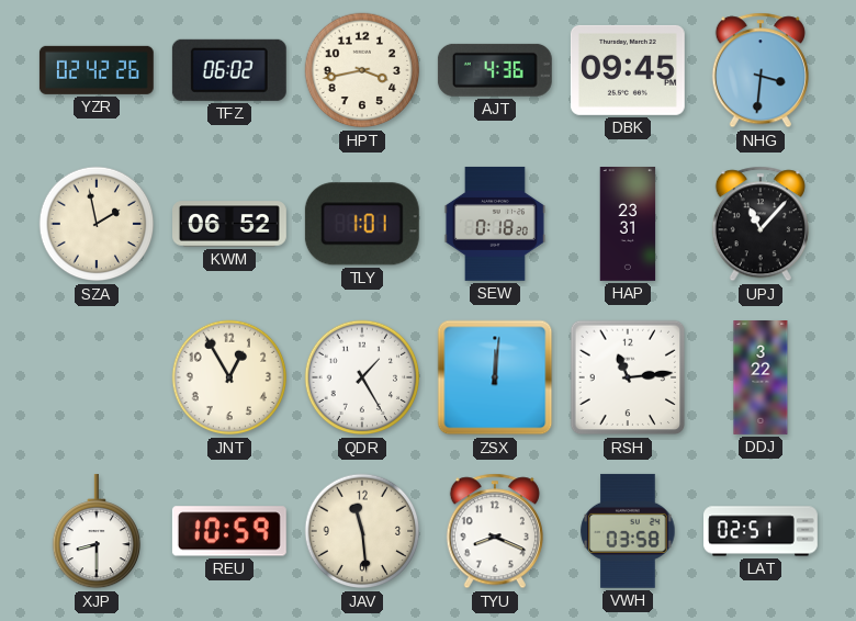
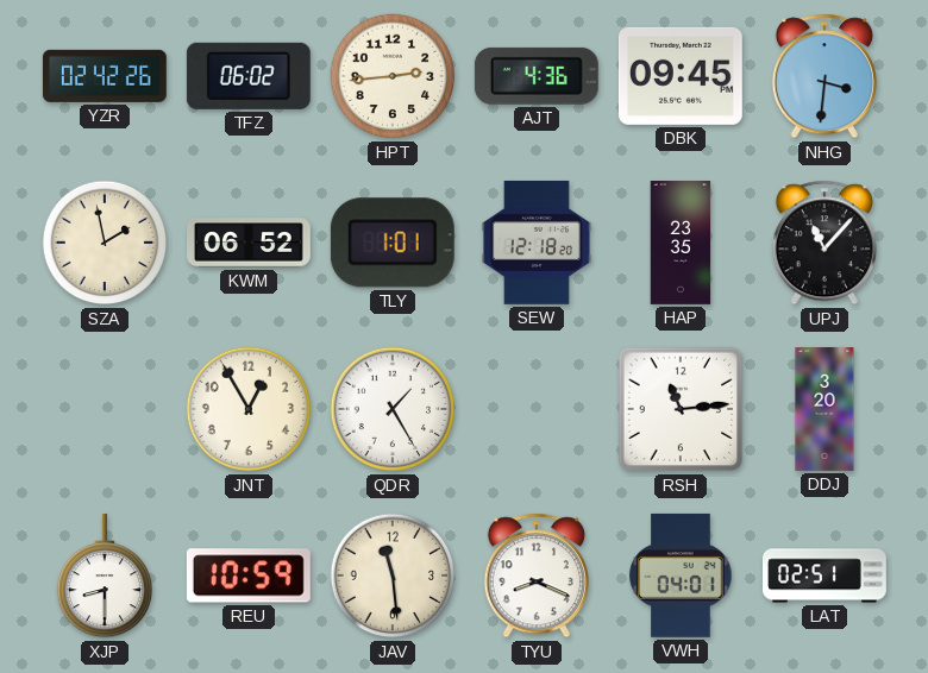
HPT: 3:43 -> 2:44
SEW: 0:18 -> 12:18
HAP: 23:31 -> 23:35
ZSX: 12:01 -> none
DDJ: 3:22 -> 3:20
VWH: 03:58 -> 04:01
